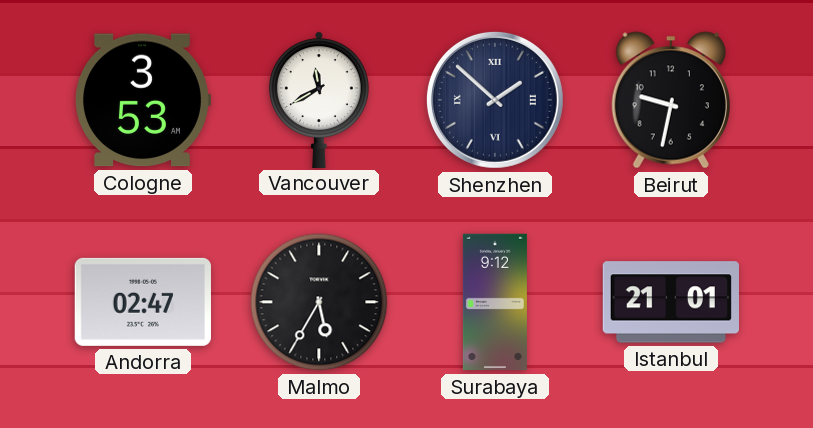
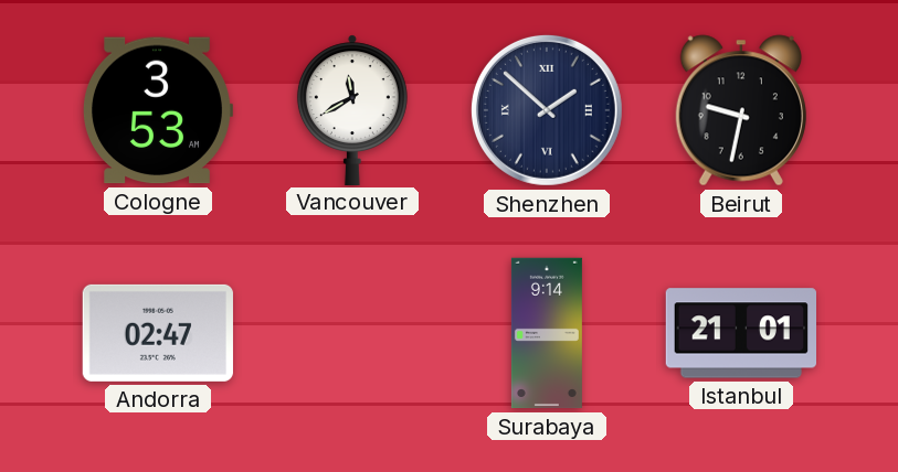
Malmo: 5:35 -> none
Surabaya: 9:12 -> 9:14
